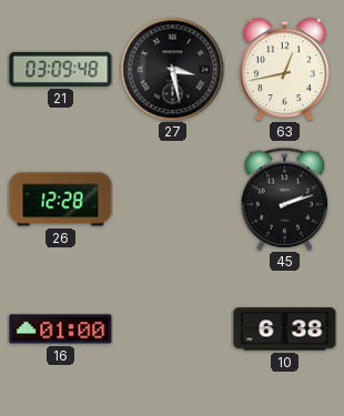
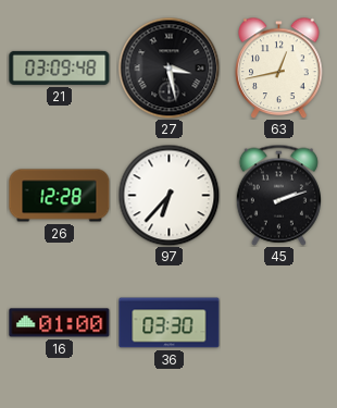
97: none -> 6:37
36: none -> 03:30
10: 6:38 -> none
